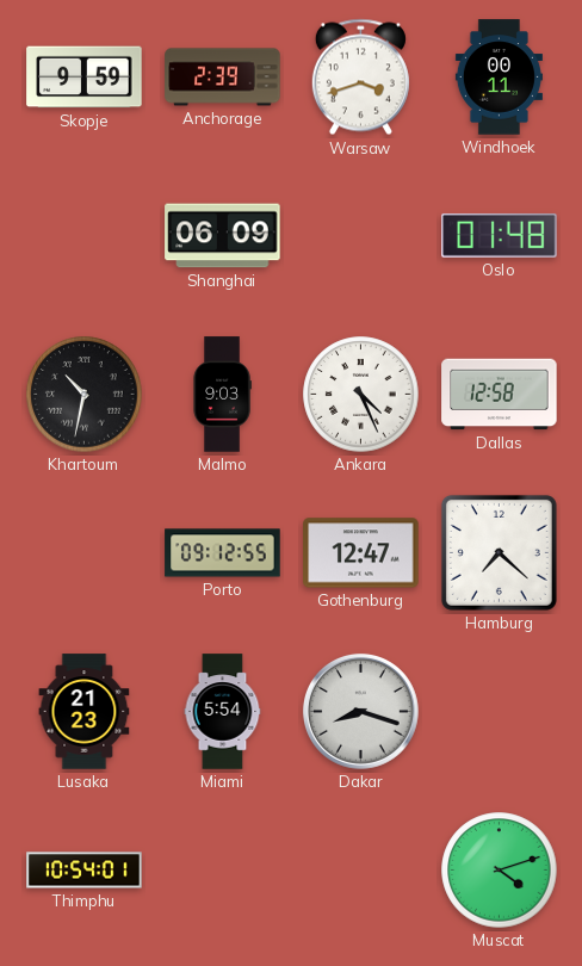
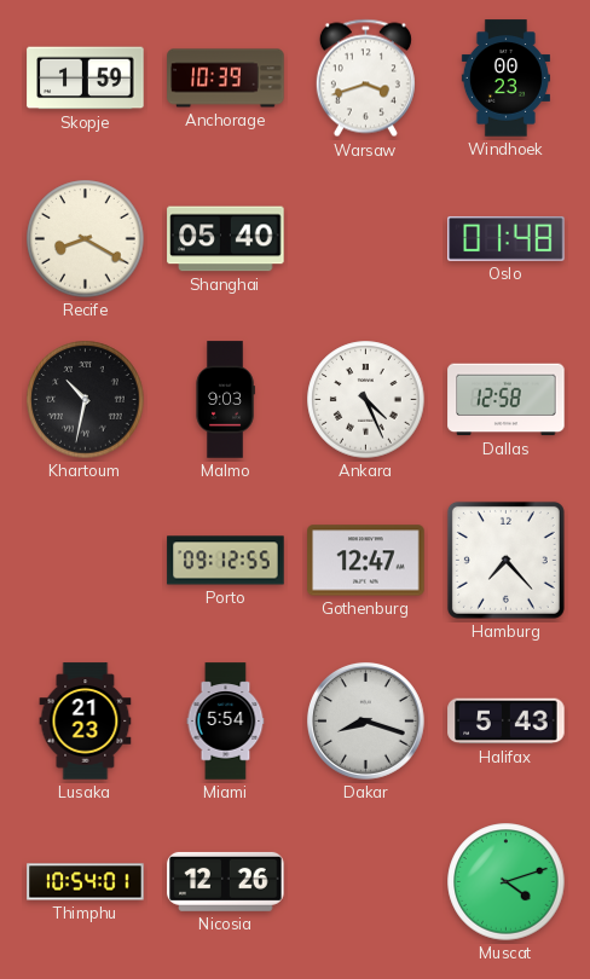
Skopje: 9:59 -> 1:59
Anchorage: 2:39 -> 10:39
Windhoek: 00:11 -> 00:23
Recife: none -> 8:20
Shanghai: 06:09 -> 05:40
Hamburg: 7:22 -> 7:23
Halifax: none -> 5:43
Nicosia: none -> 12:26
